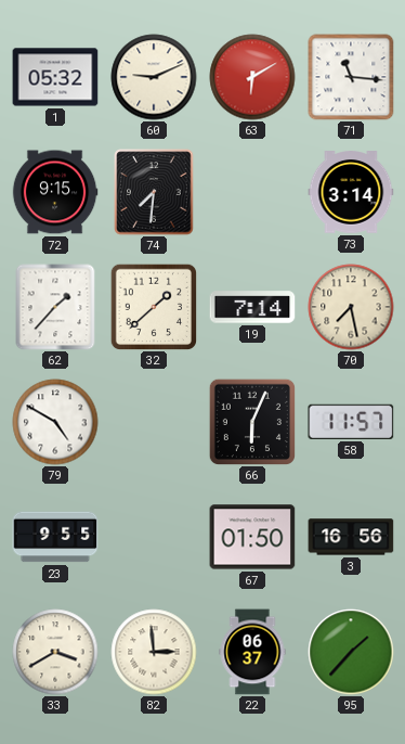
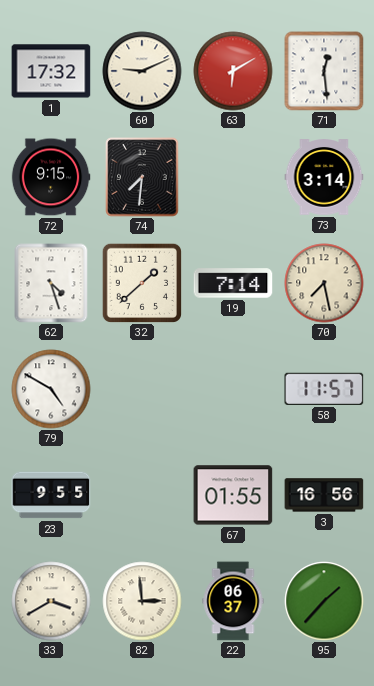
1: 05:32 -> 17:32
71: 11:16 -> 12:29
62: 1:37 -> 4:27
66: 6:04 -> none
67: 01:50 -> 01:55
